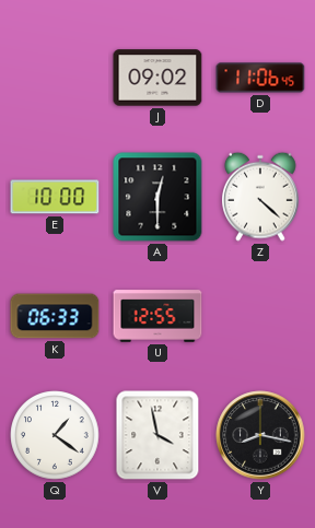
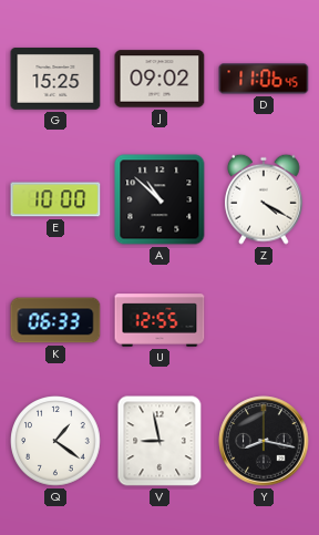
G: none -> 15:25
A: 12:30 -> 10:52
Z: 4:22 -> 4:20
V: 3:58 -> 8:58
